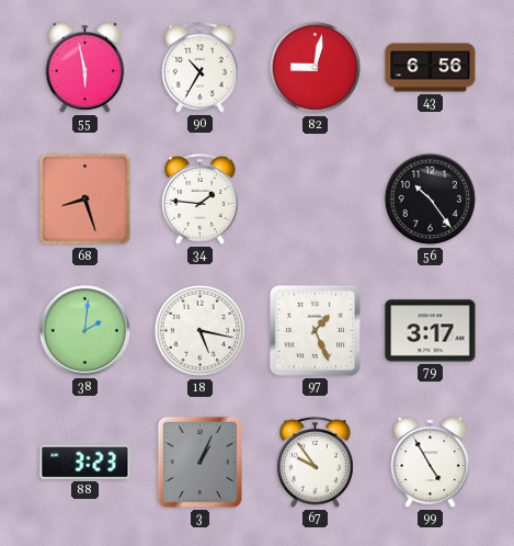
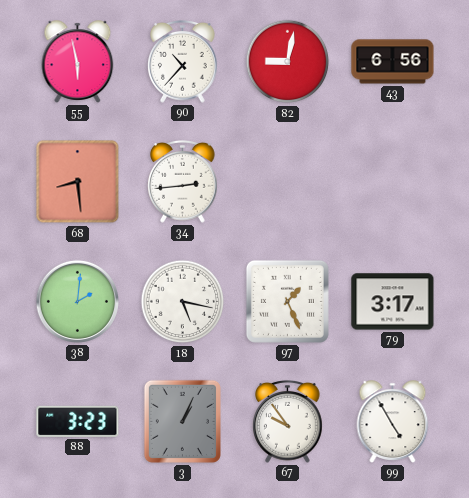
90: 10:35 -> 10:37
68: 8:27 -> 8:29
34: 1:46 -> 2:44
56: 10:24 -> none
